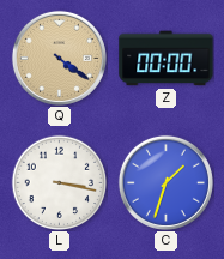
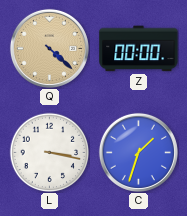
Q: 4:21 -> 4:22
